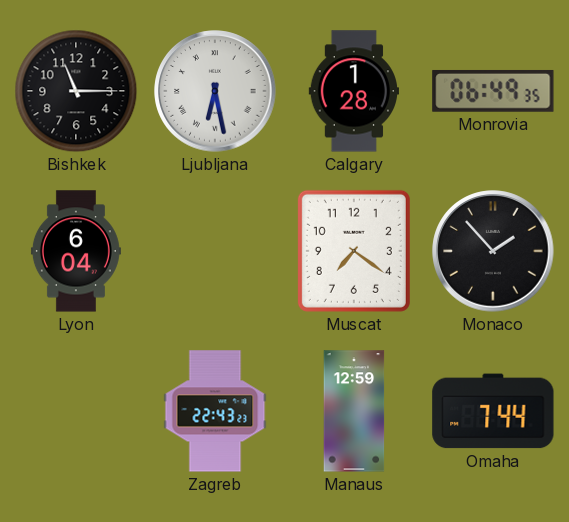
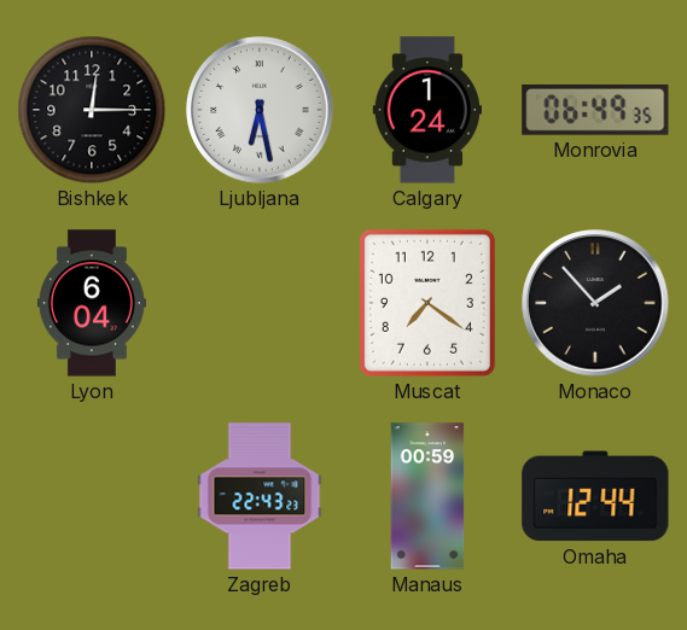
Bishkek: 11:15 -> 12:15
Calgary: 1:28 -> 1:24
Manaus: 12:59 -> 00:59
Omaha: 7:44 -> 12:44
